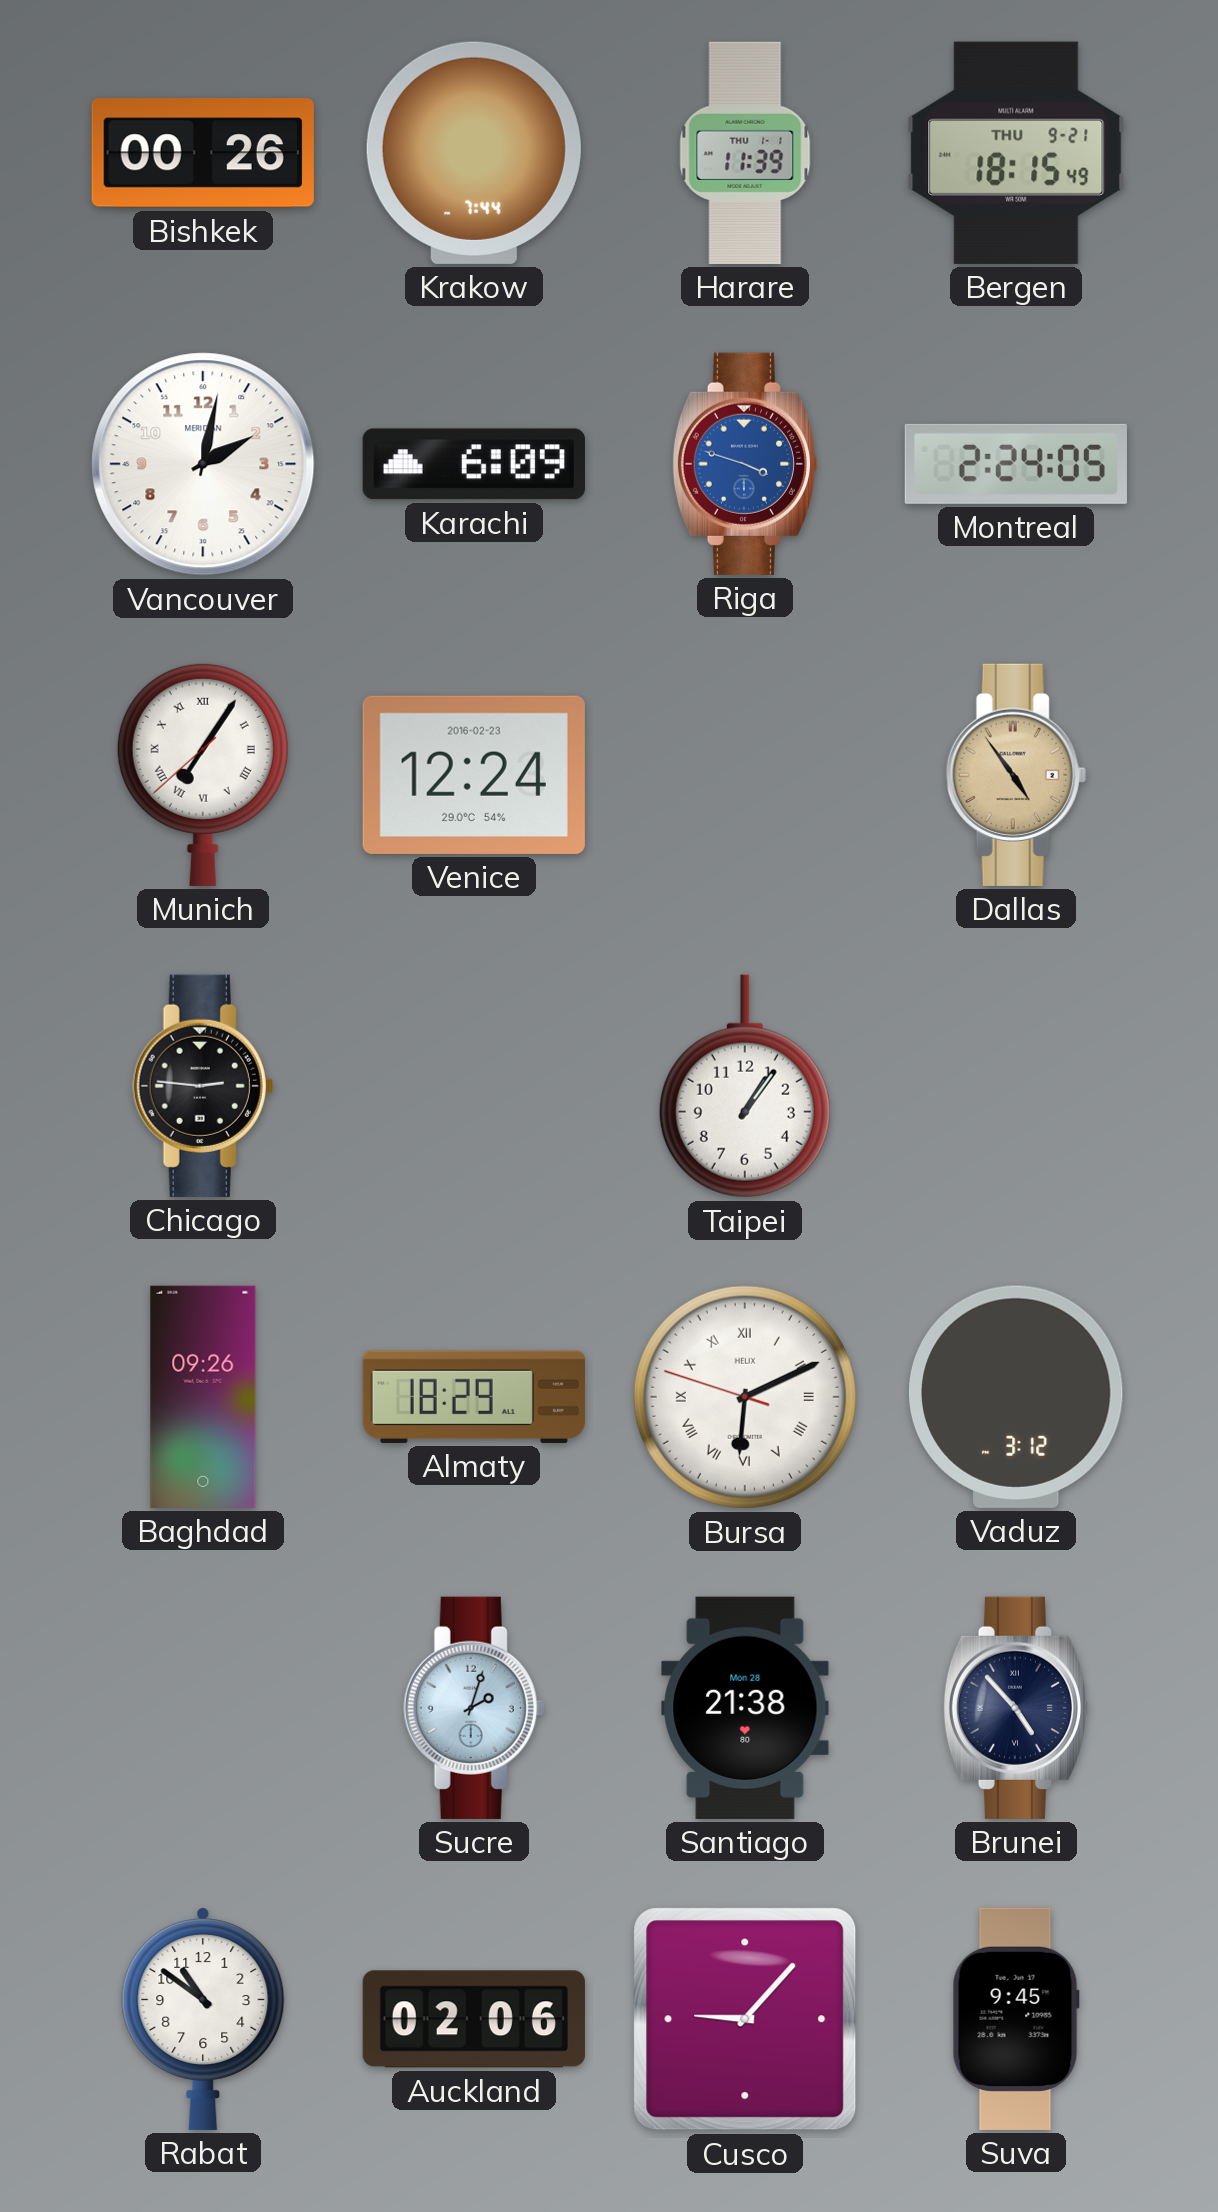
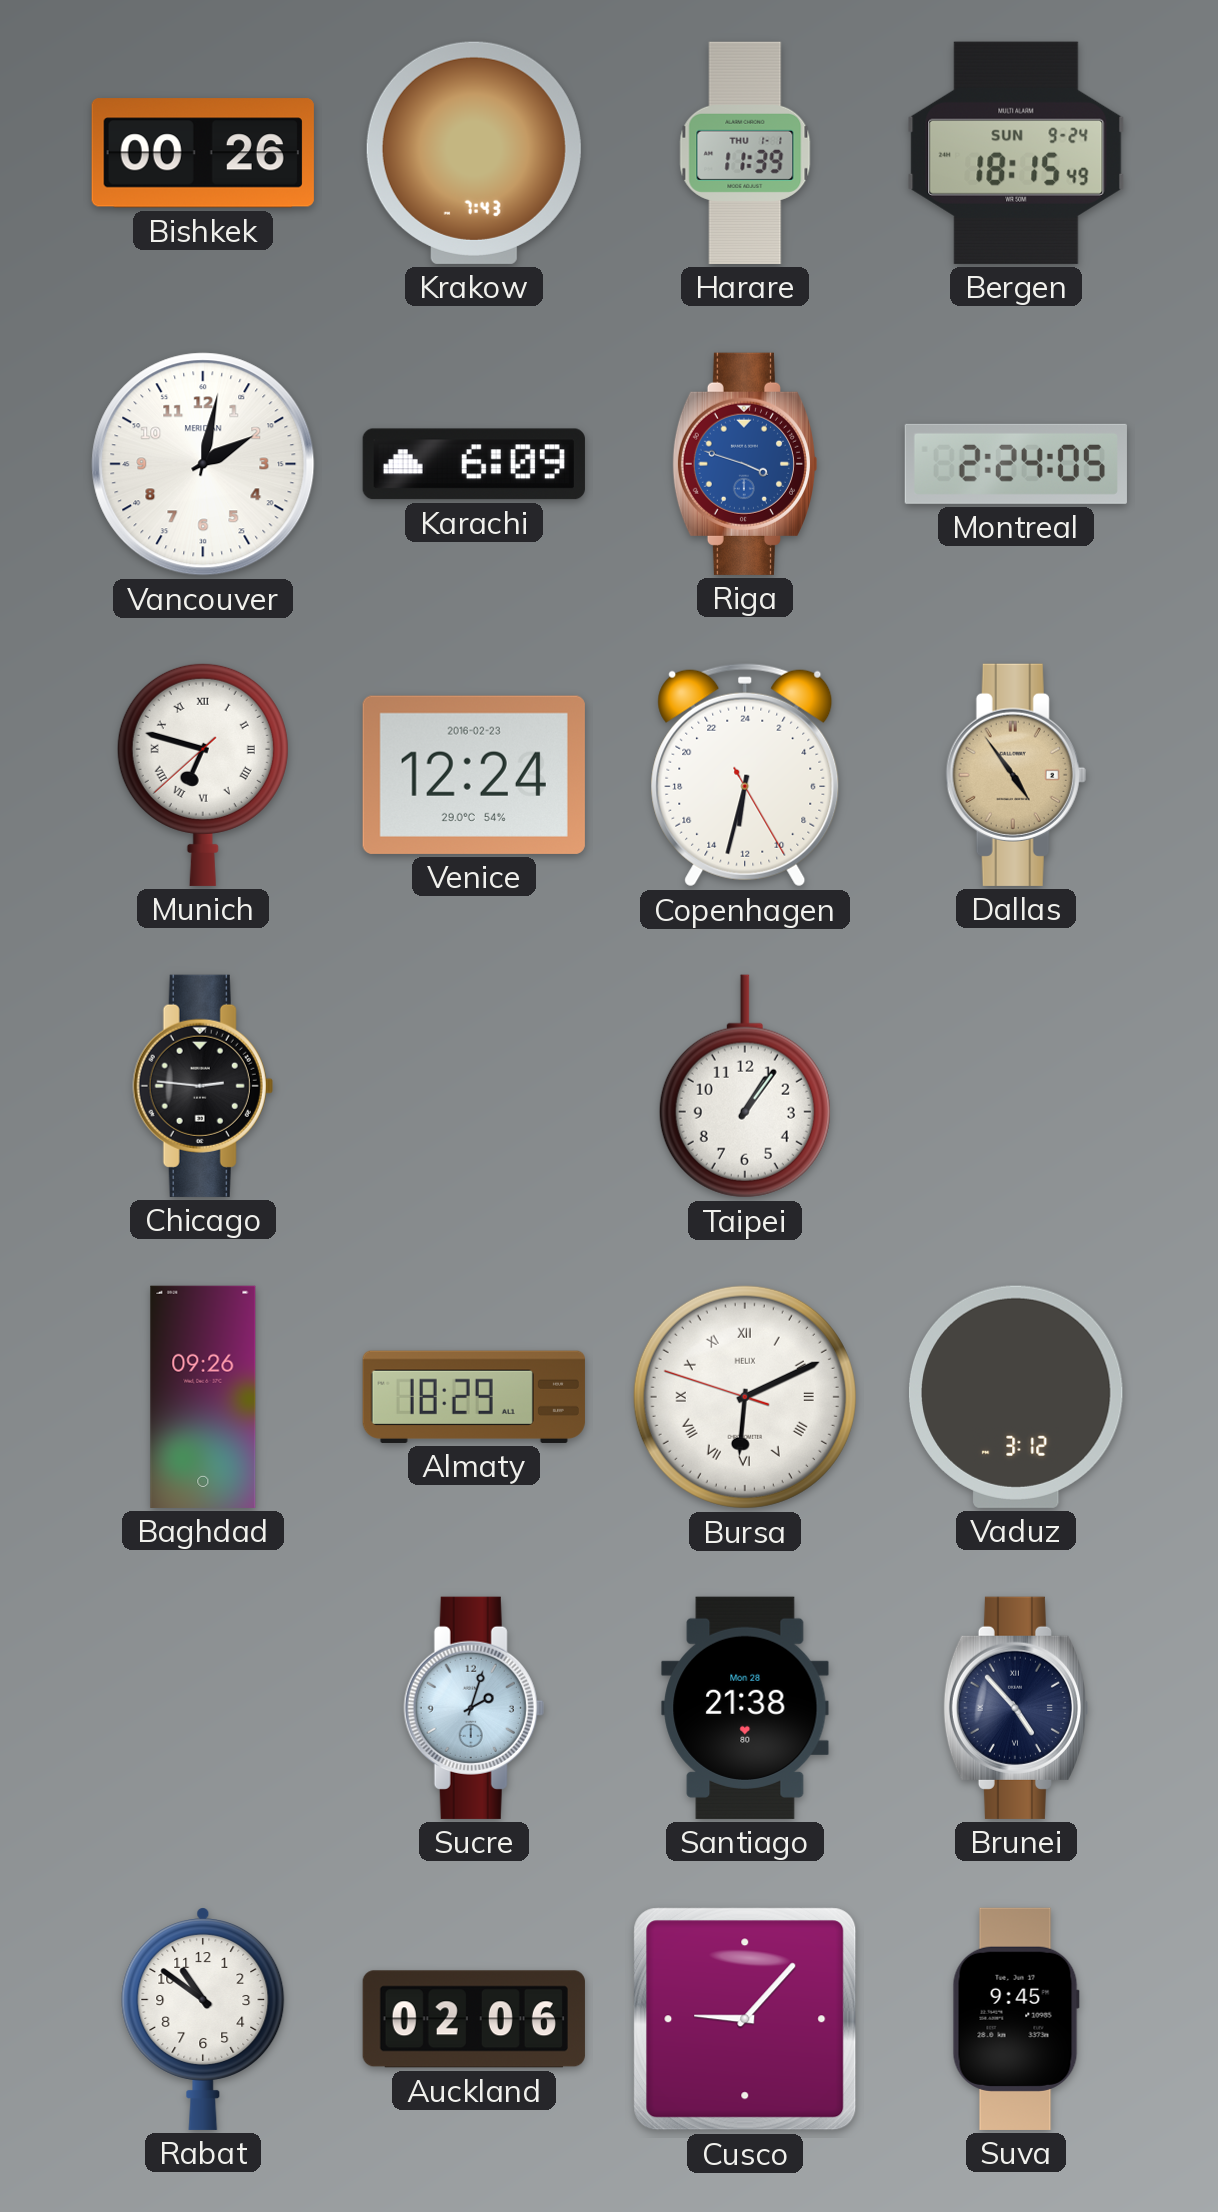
Krakow: 7:44 -> 7:43
Bergen date: THU 9-21 -> SUN 9-24
Munich: 7:05 -> 6:47
Copenhagen: none -> 12:32
